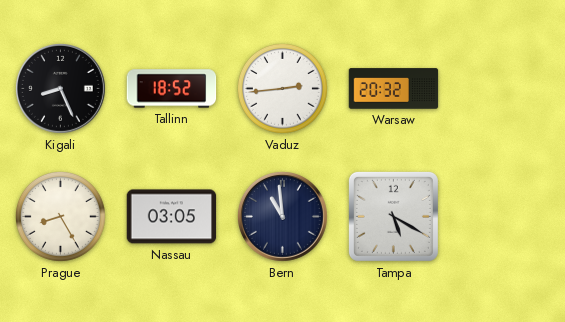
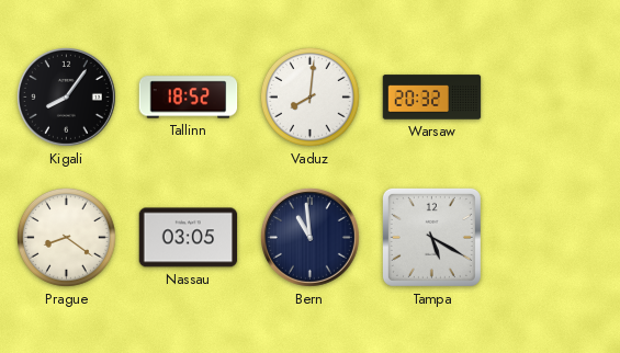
Kigali: 8:26 -> 8:06
Vaduz: 2:44 -> 8:01
Prague: 8:25 -> 8:21
